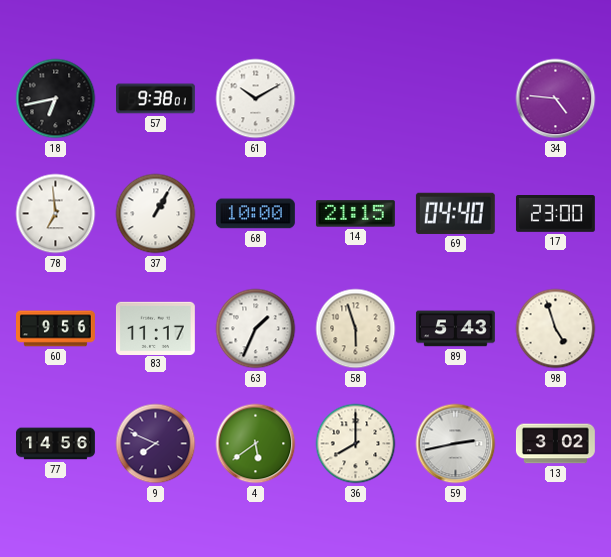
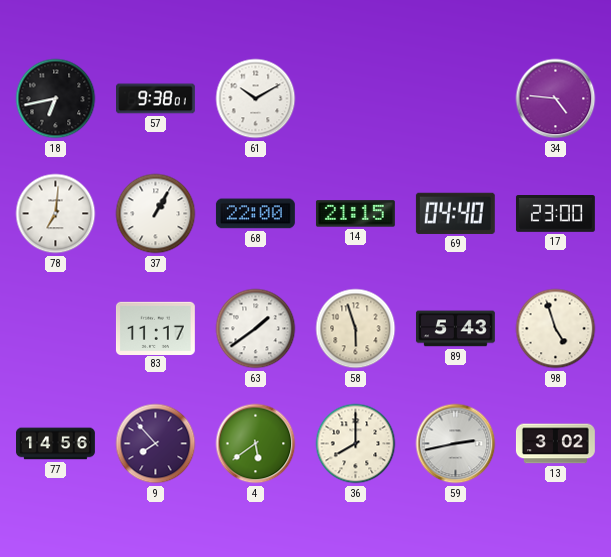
78: 6:59 -> 7:01
68: 10:00 -> 22:00
60: 9:56 -> none
63: 1:34 -> 1:39
9: 7:49 -> 7:53
